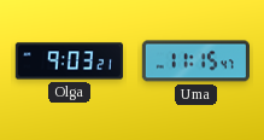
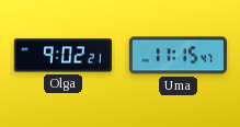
Olga: 9:03 -> 9:02
